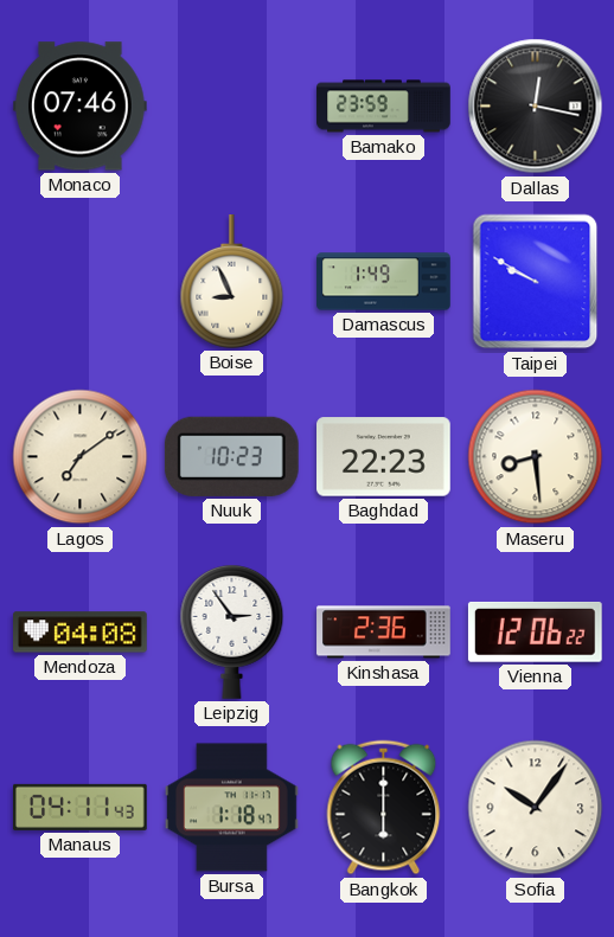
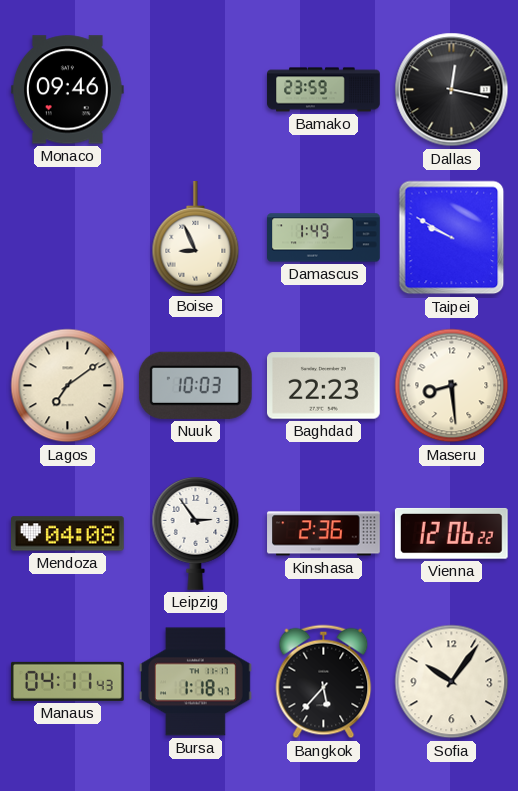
Monaco: 07:46 -> 09:46
Nuuk: 10:23 -> 10:03
Bangkok: 6:00 -> 5:37
